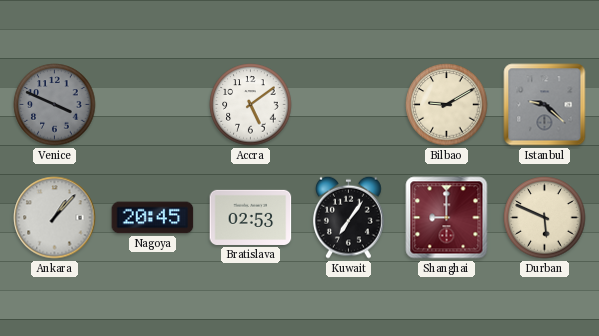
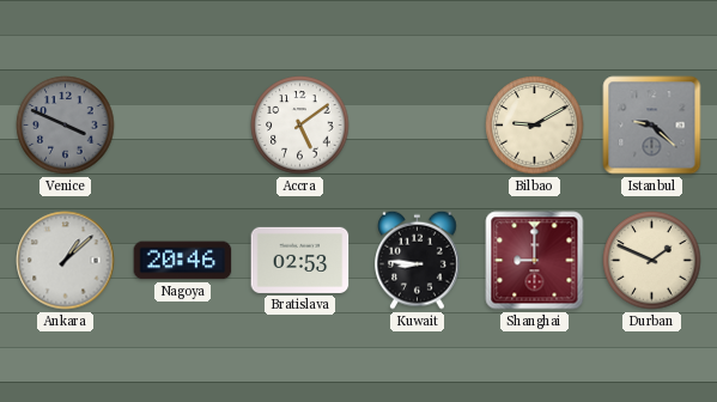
Ankara: 1:07 -> 1:08
Nagoya: 20:45 -> 20:46
Kuwait: 7:06 -> 8:46
Durban: 5:49 -> 1:49
